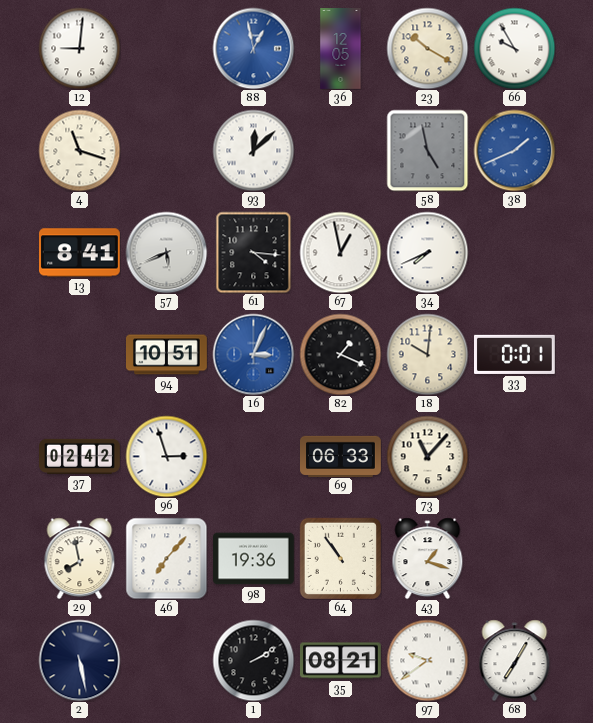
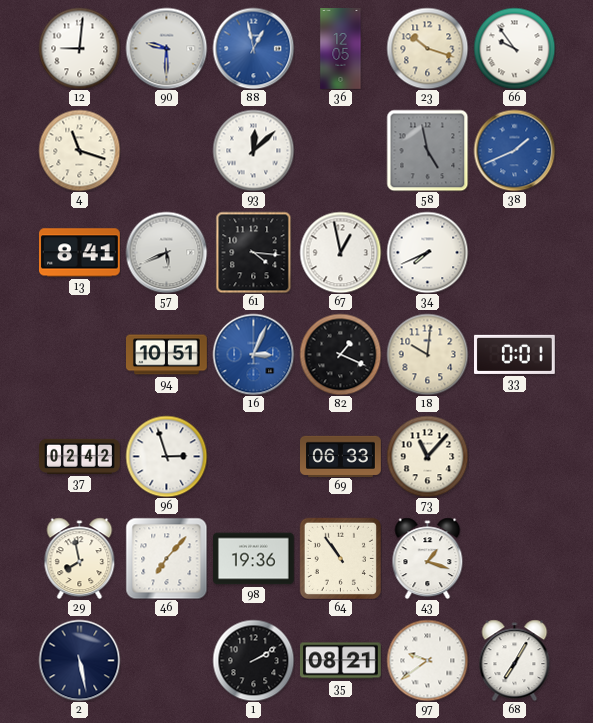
90: none -> 9:30
23: 10:20 -> 10:18
66: 9:55 -> 9:54
